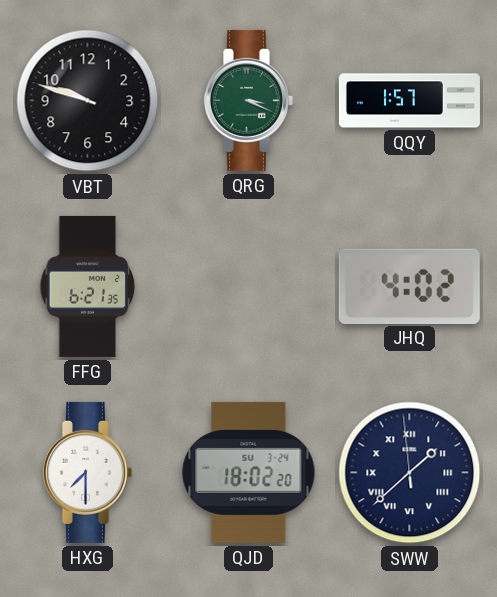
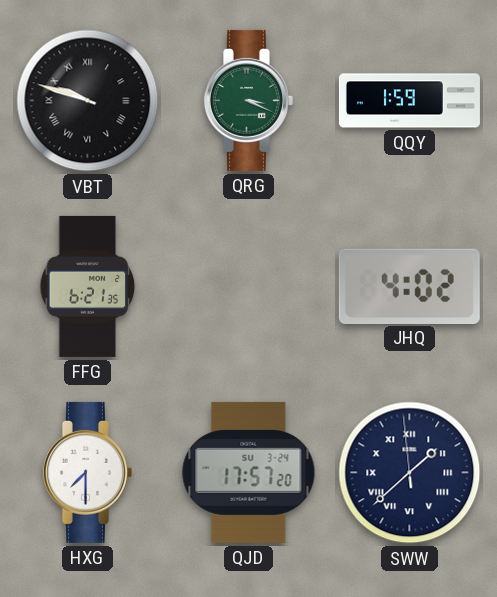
VBT numerals: Arabic -> Roman
QQY: 1:57 -> 1:59
QJD: 18:02 -> 17:57
